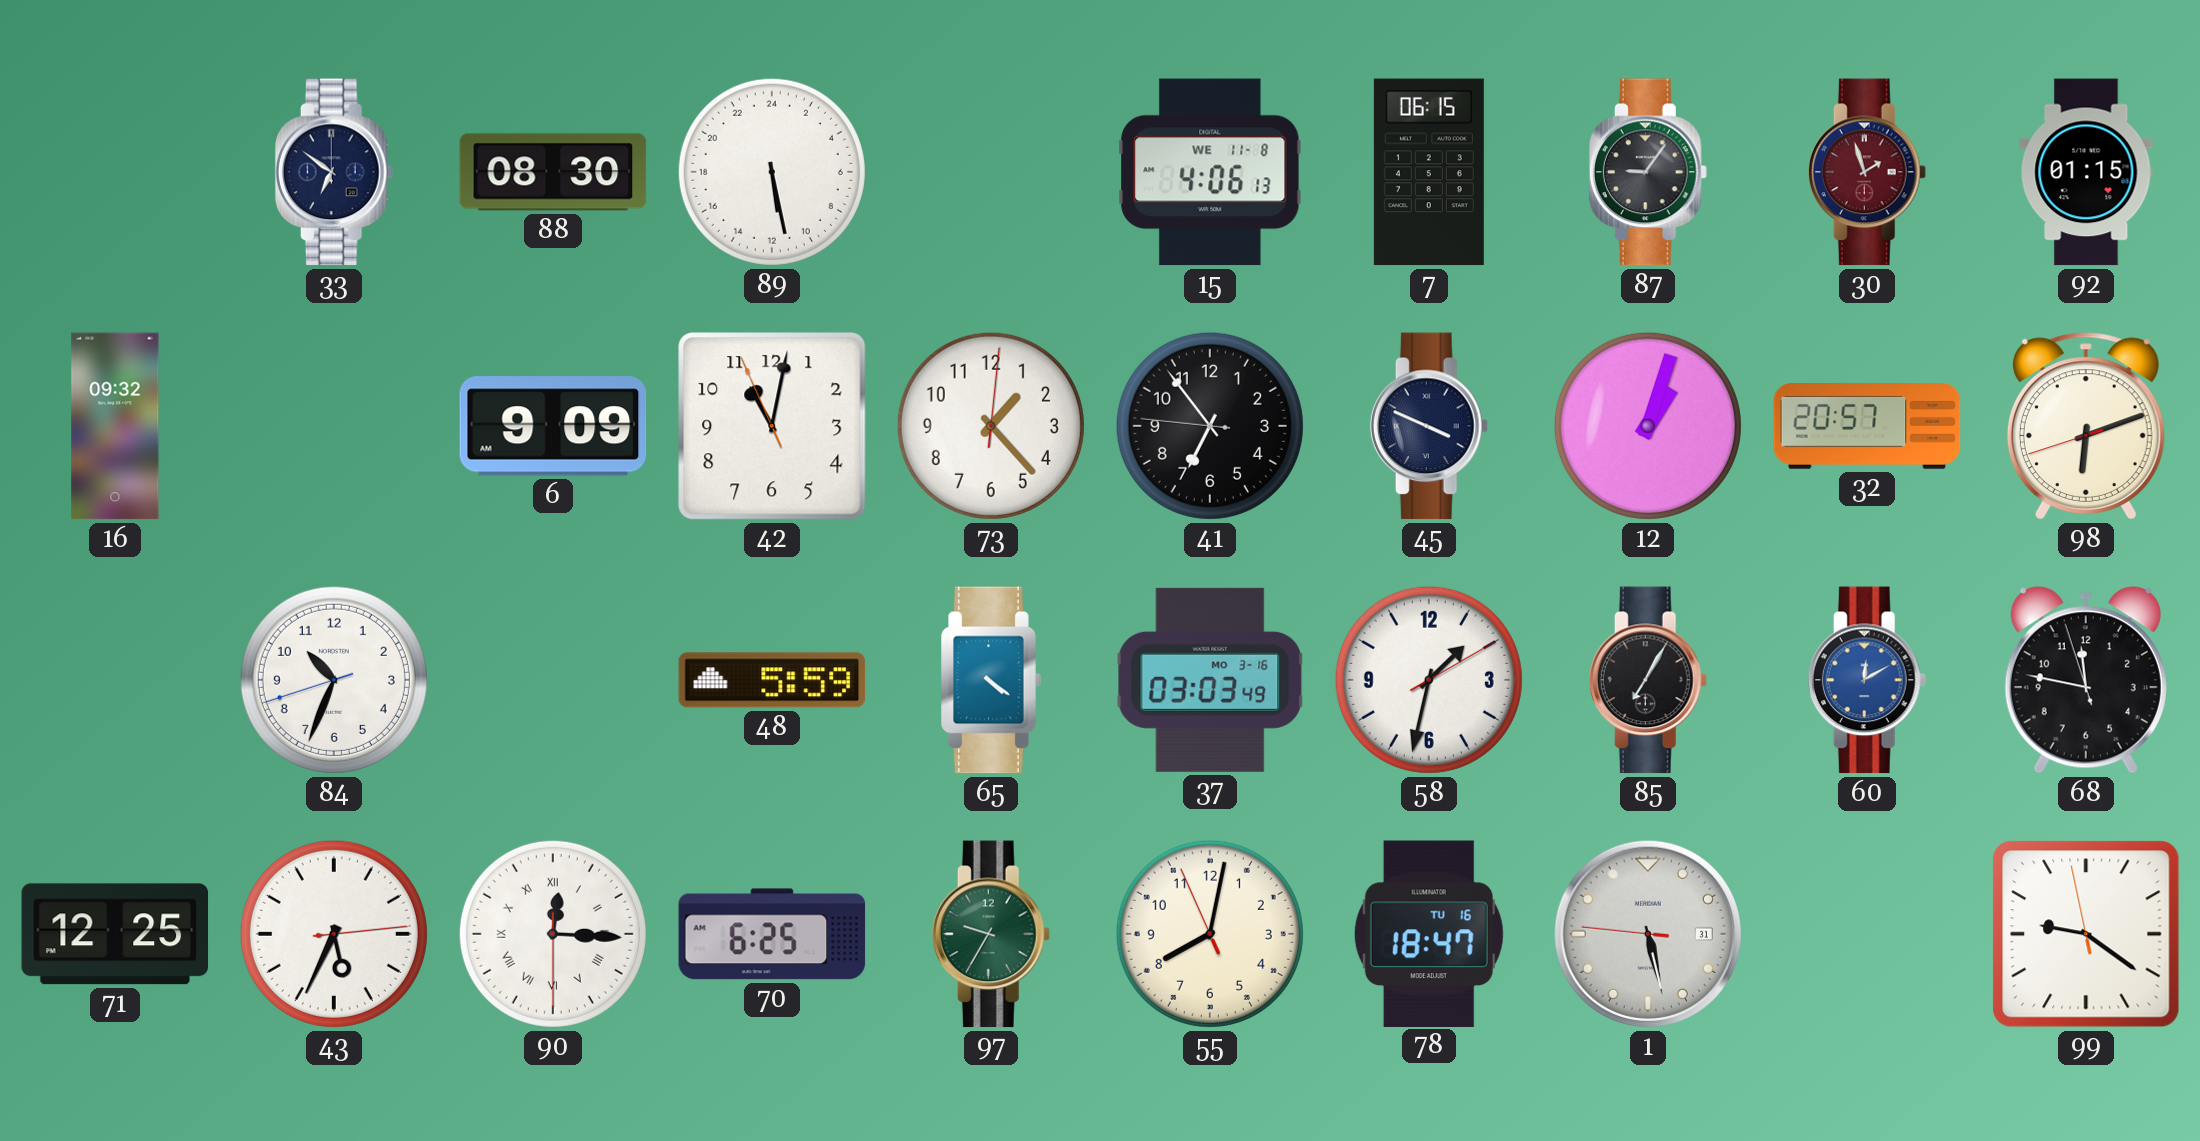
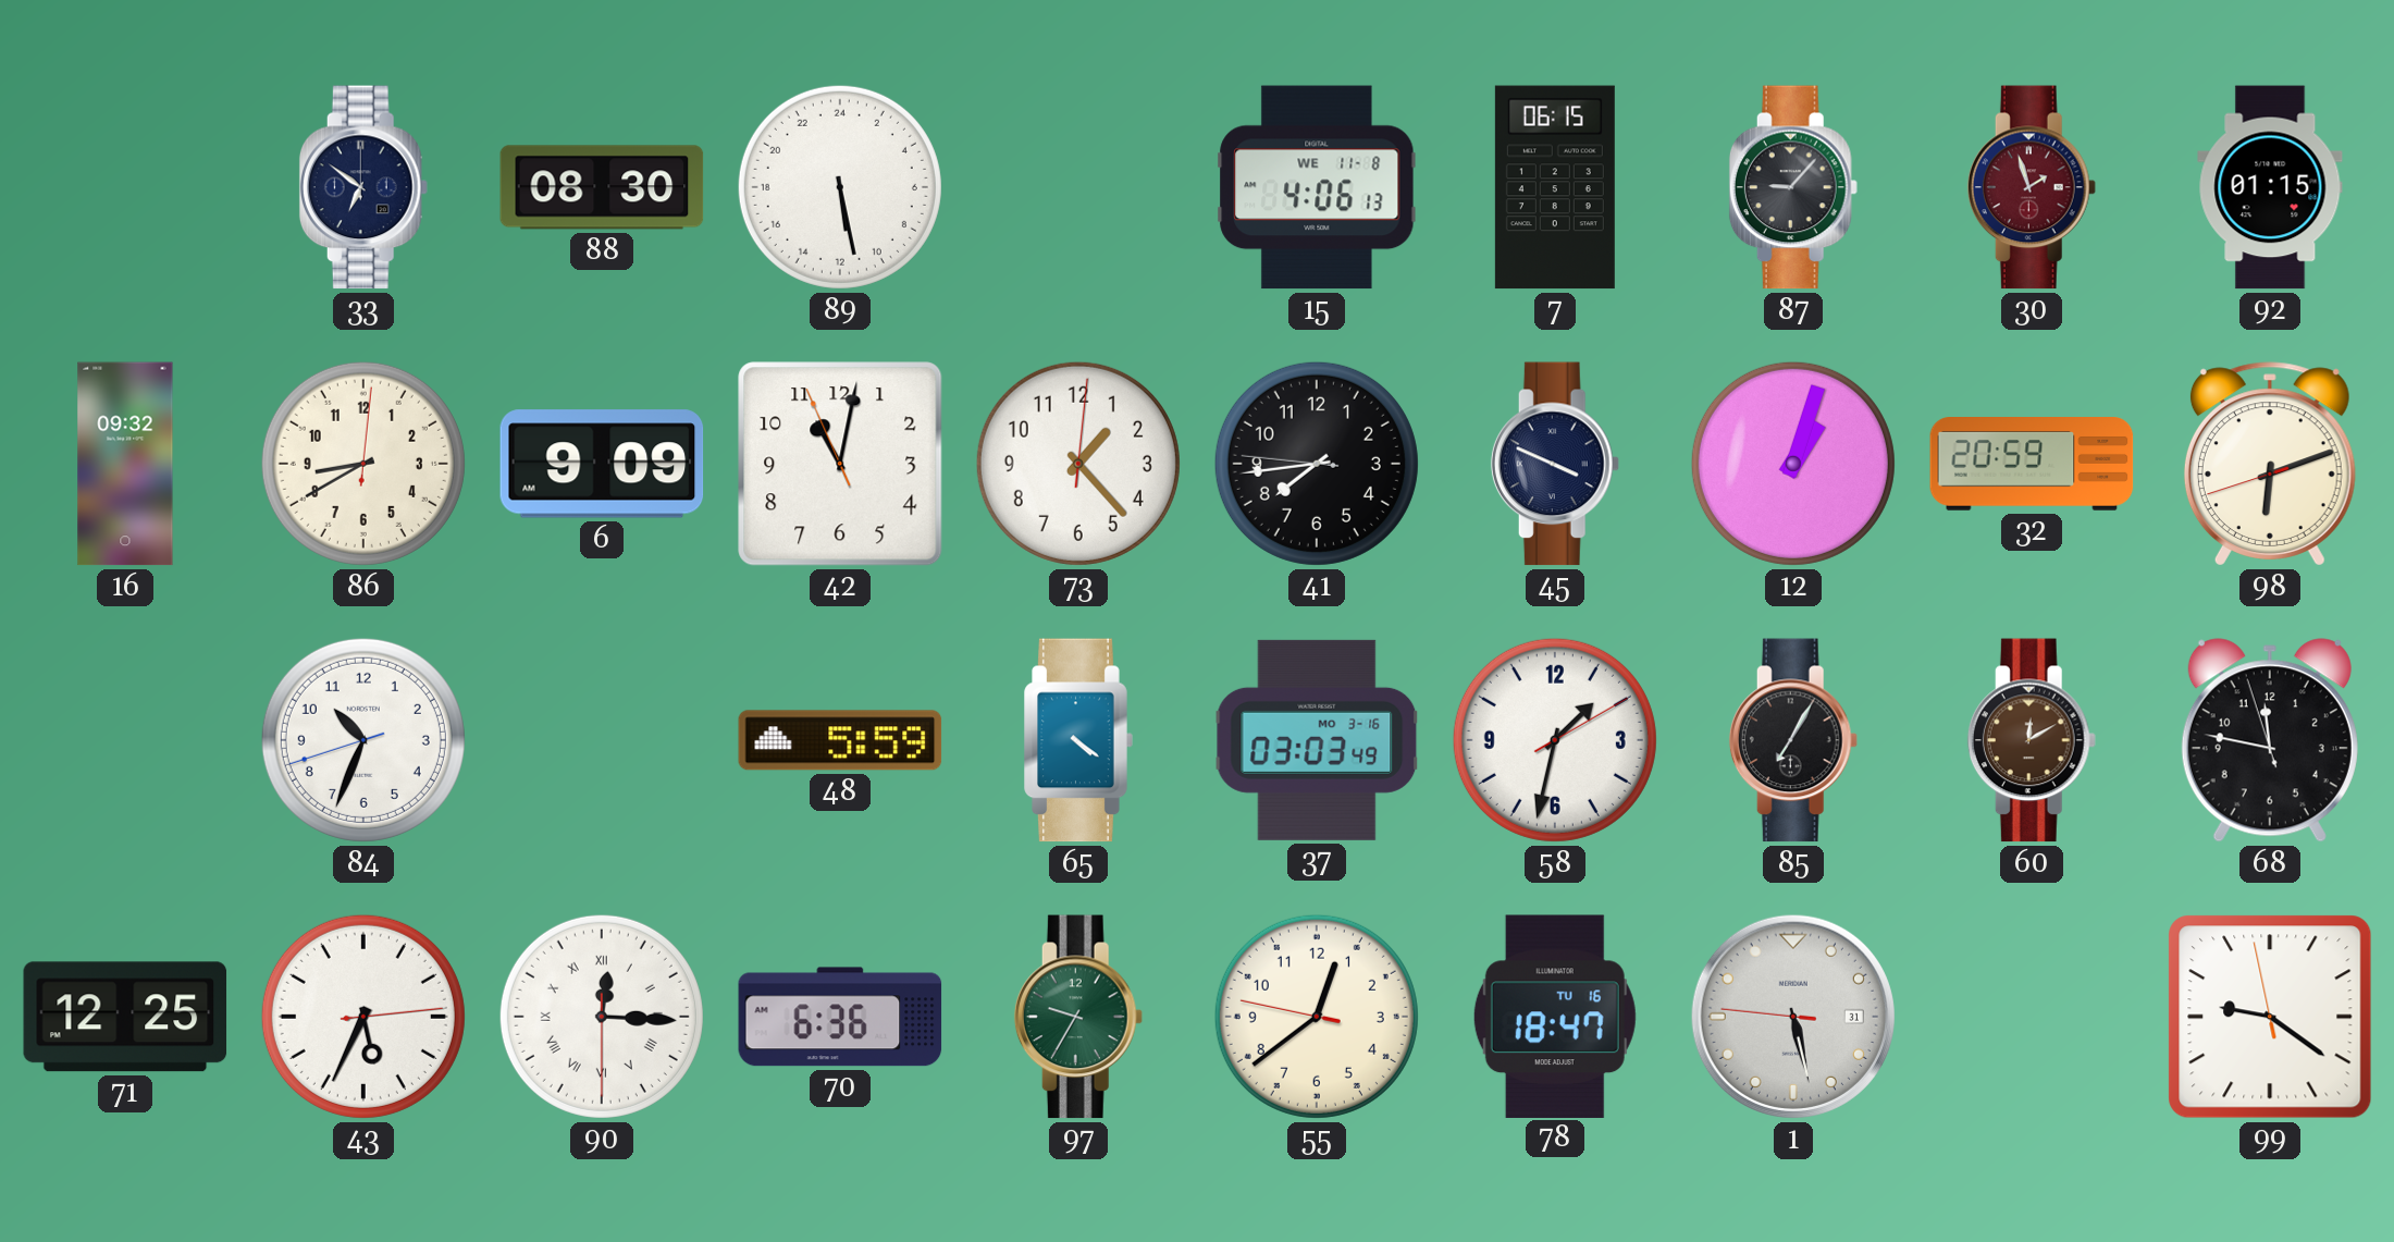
87: 9:06 -> 9:07
86: none -> 8:40
41: 6:53 -> 7:43
32: 20:57 -> 20:59
60 dial: blue -> brown
70: 6:25 -> 6:36
55: 8:01 -> 12:38
